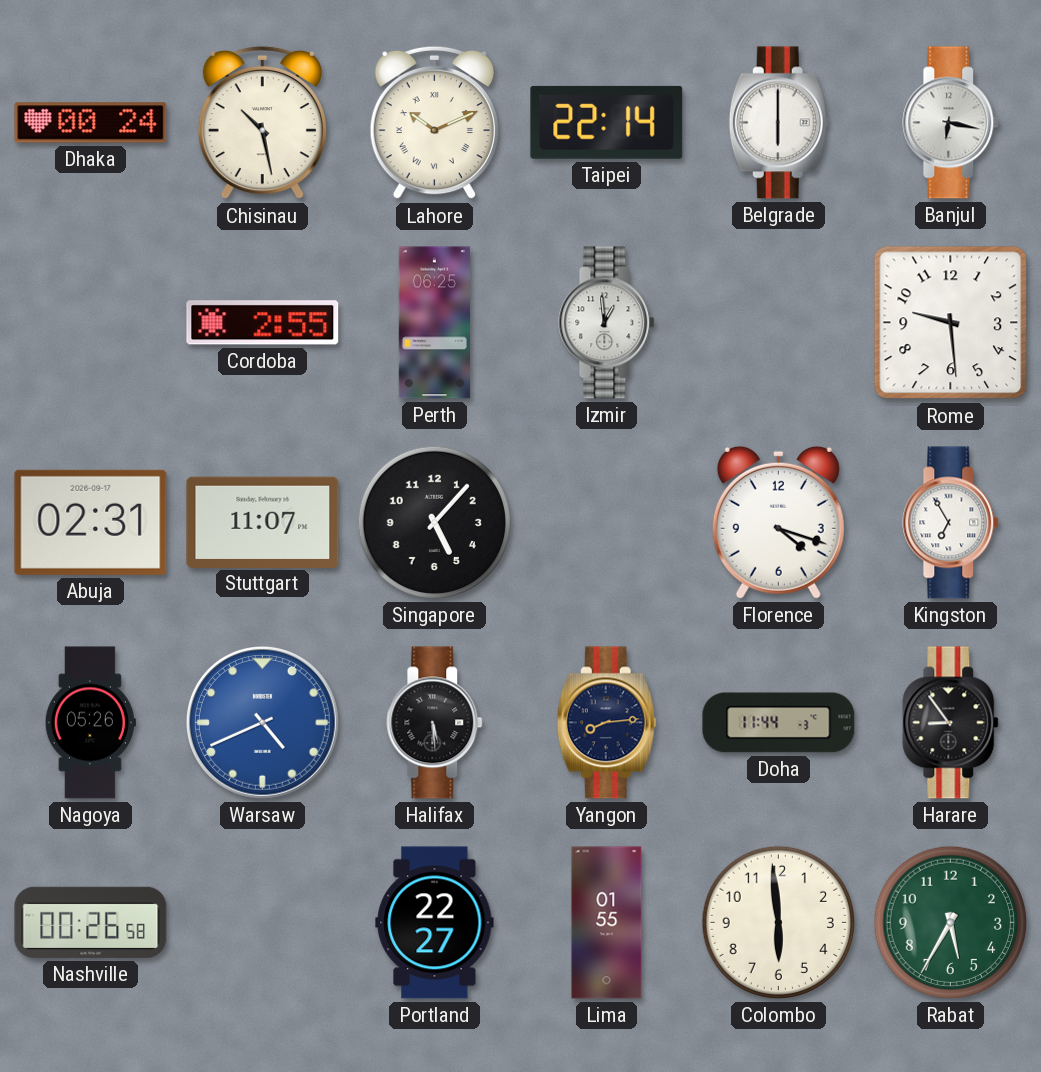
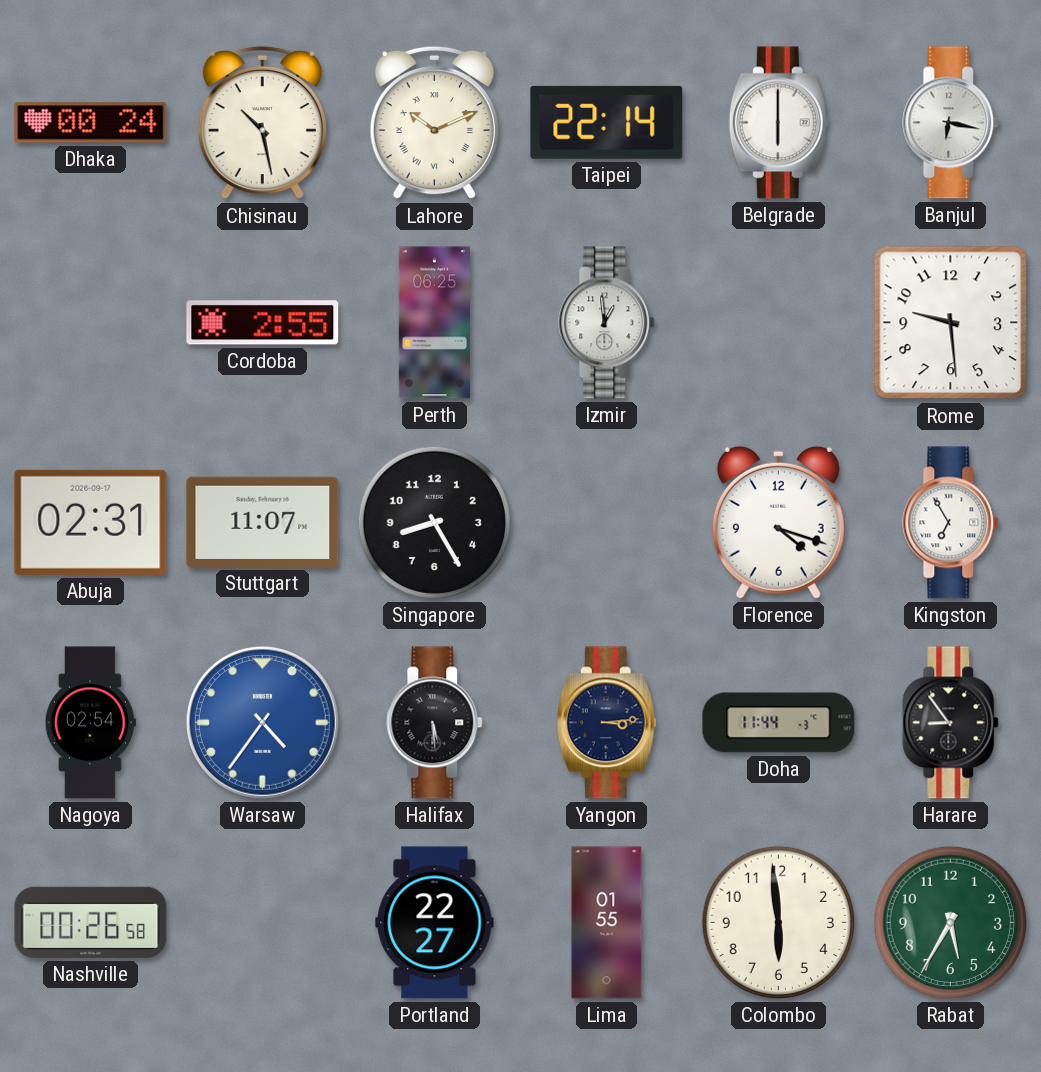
Singapore: 5:07 -> 8:25
Nagoya: 05:26 -> 02:54
Warsaw: 4:41 -> 4:36
Yangon: 8:14 -> 3:14
